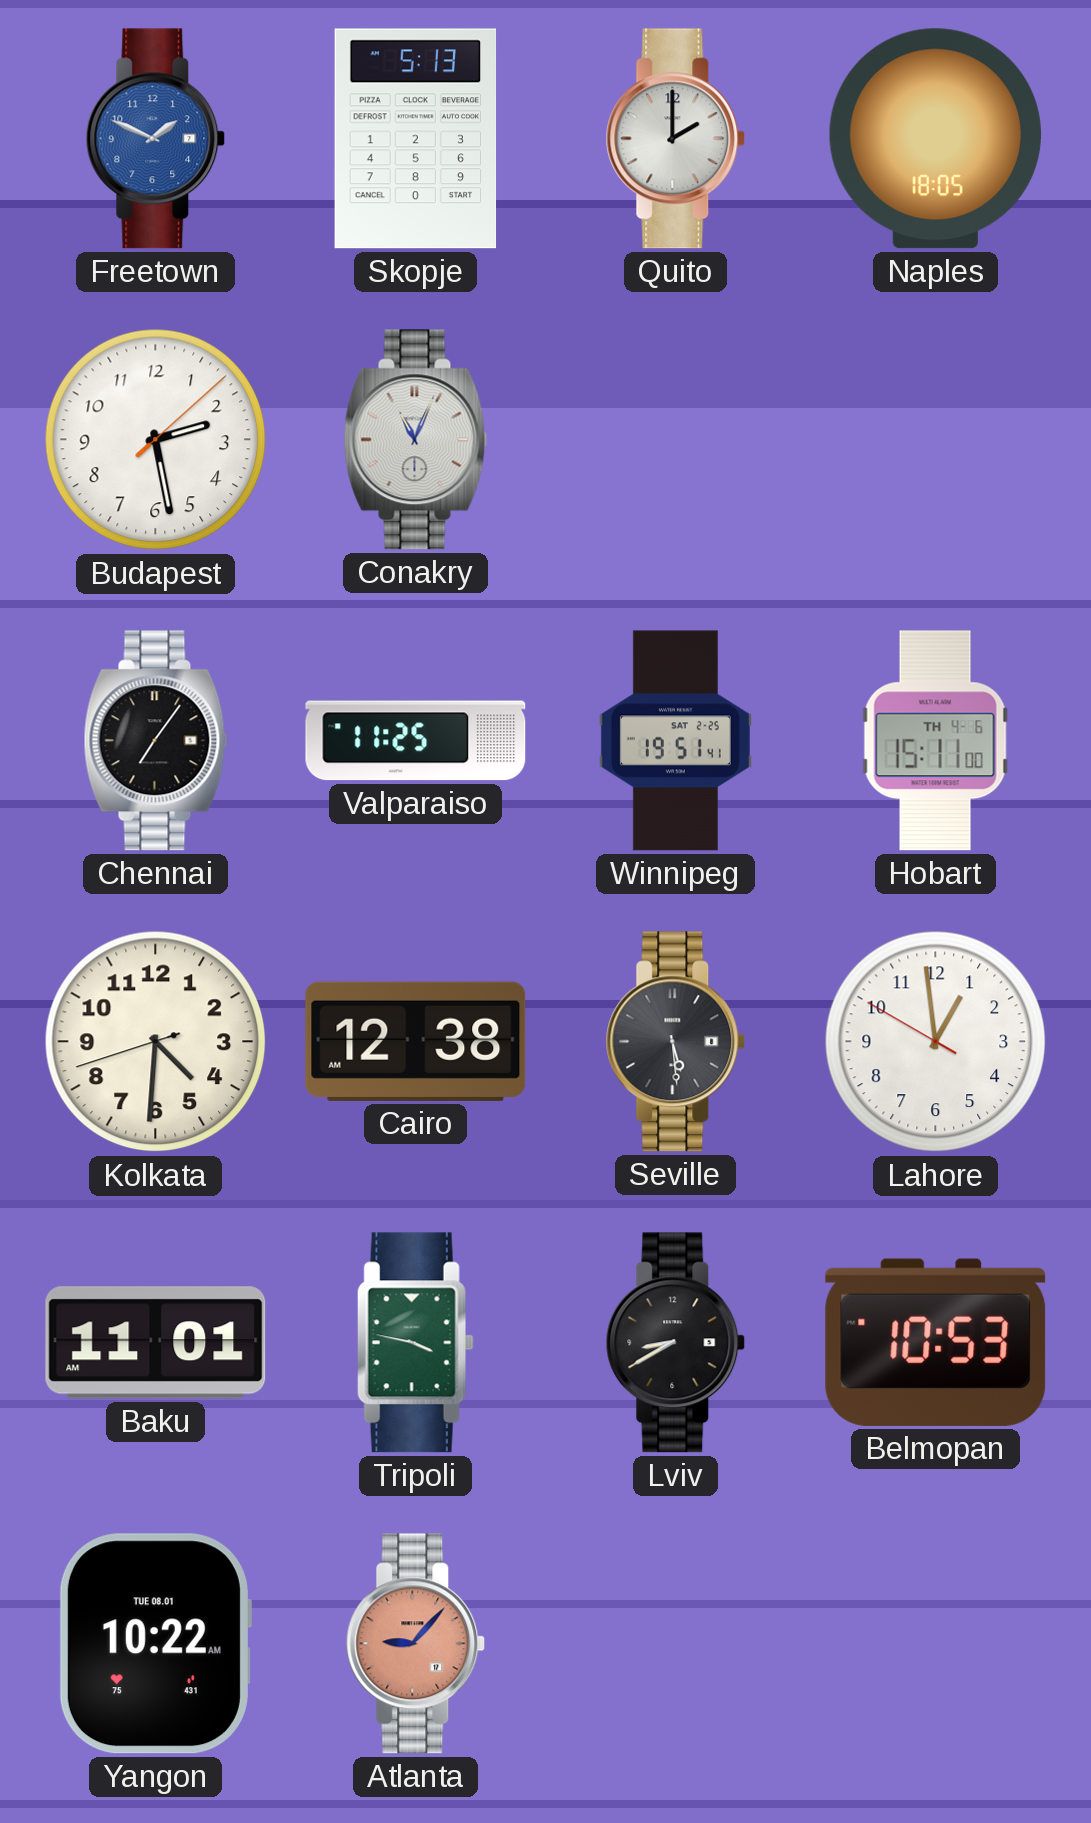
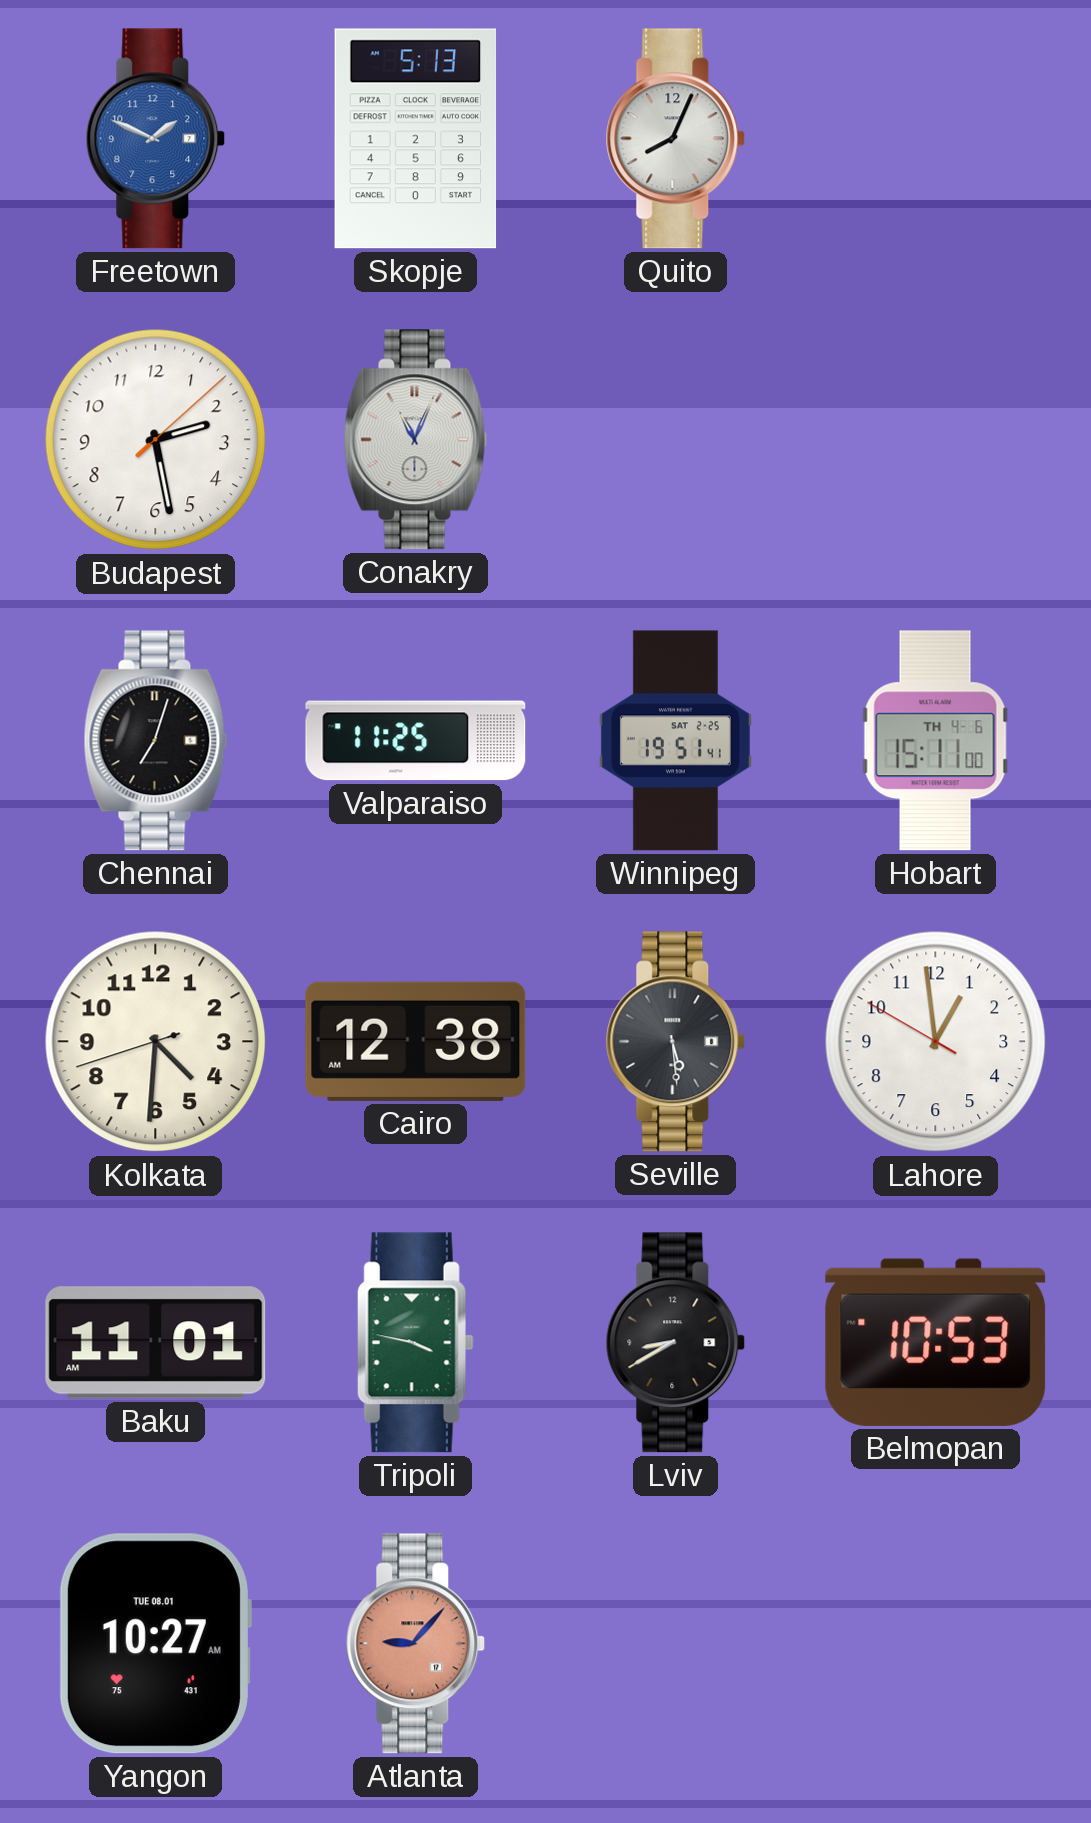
Quito: 2:00 -> 8:04
Naples: 18:05 -> none
Chennai: 7:06 -> 7:03
Yangon: 10:22 -> 10:27
